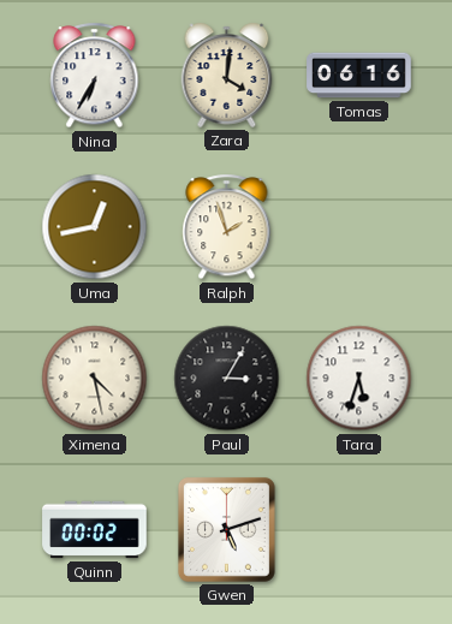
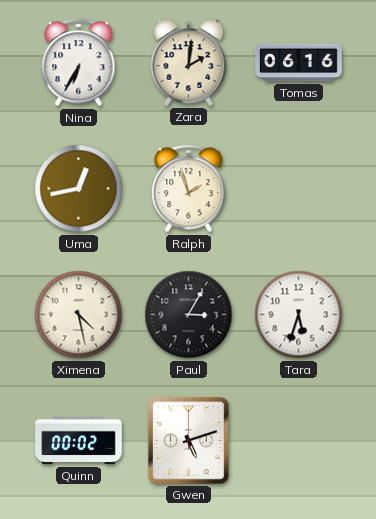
Zara: 4:01 -> 2:01
